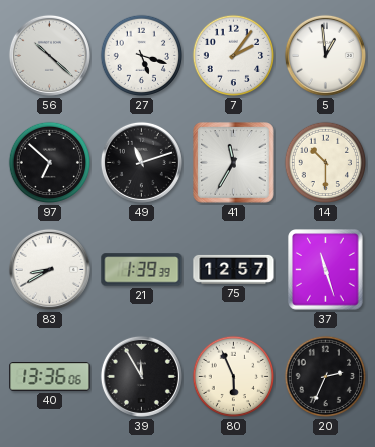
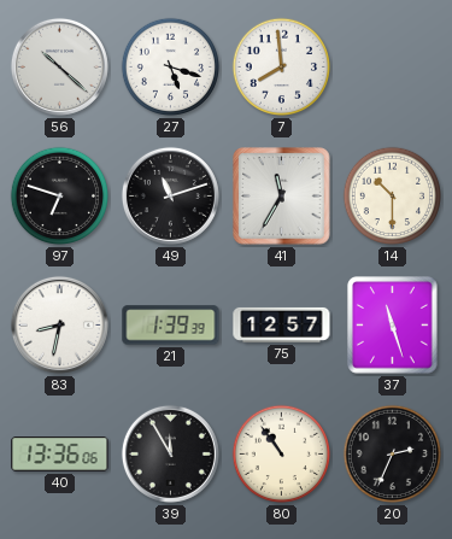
7: 2:06 -> 7:59
5: 12:59 -> none
97: 6:52 -> 6:48
83: 8:40 -> 8:32
80: 5:56 -> 10:54
